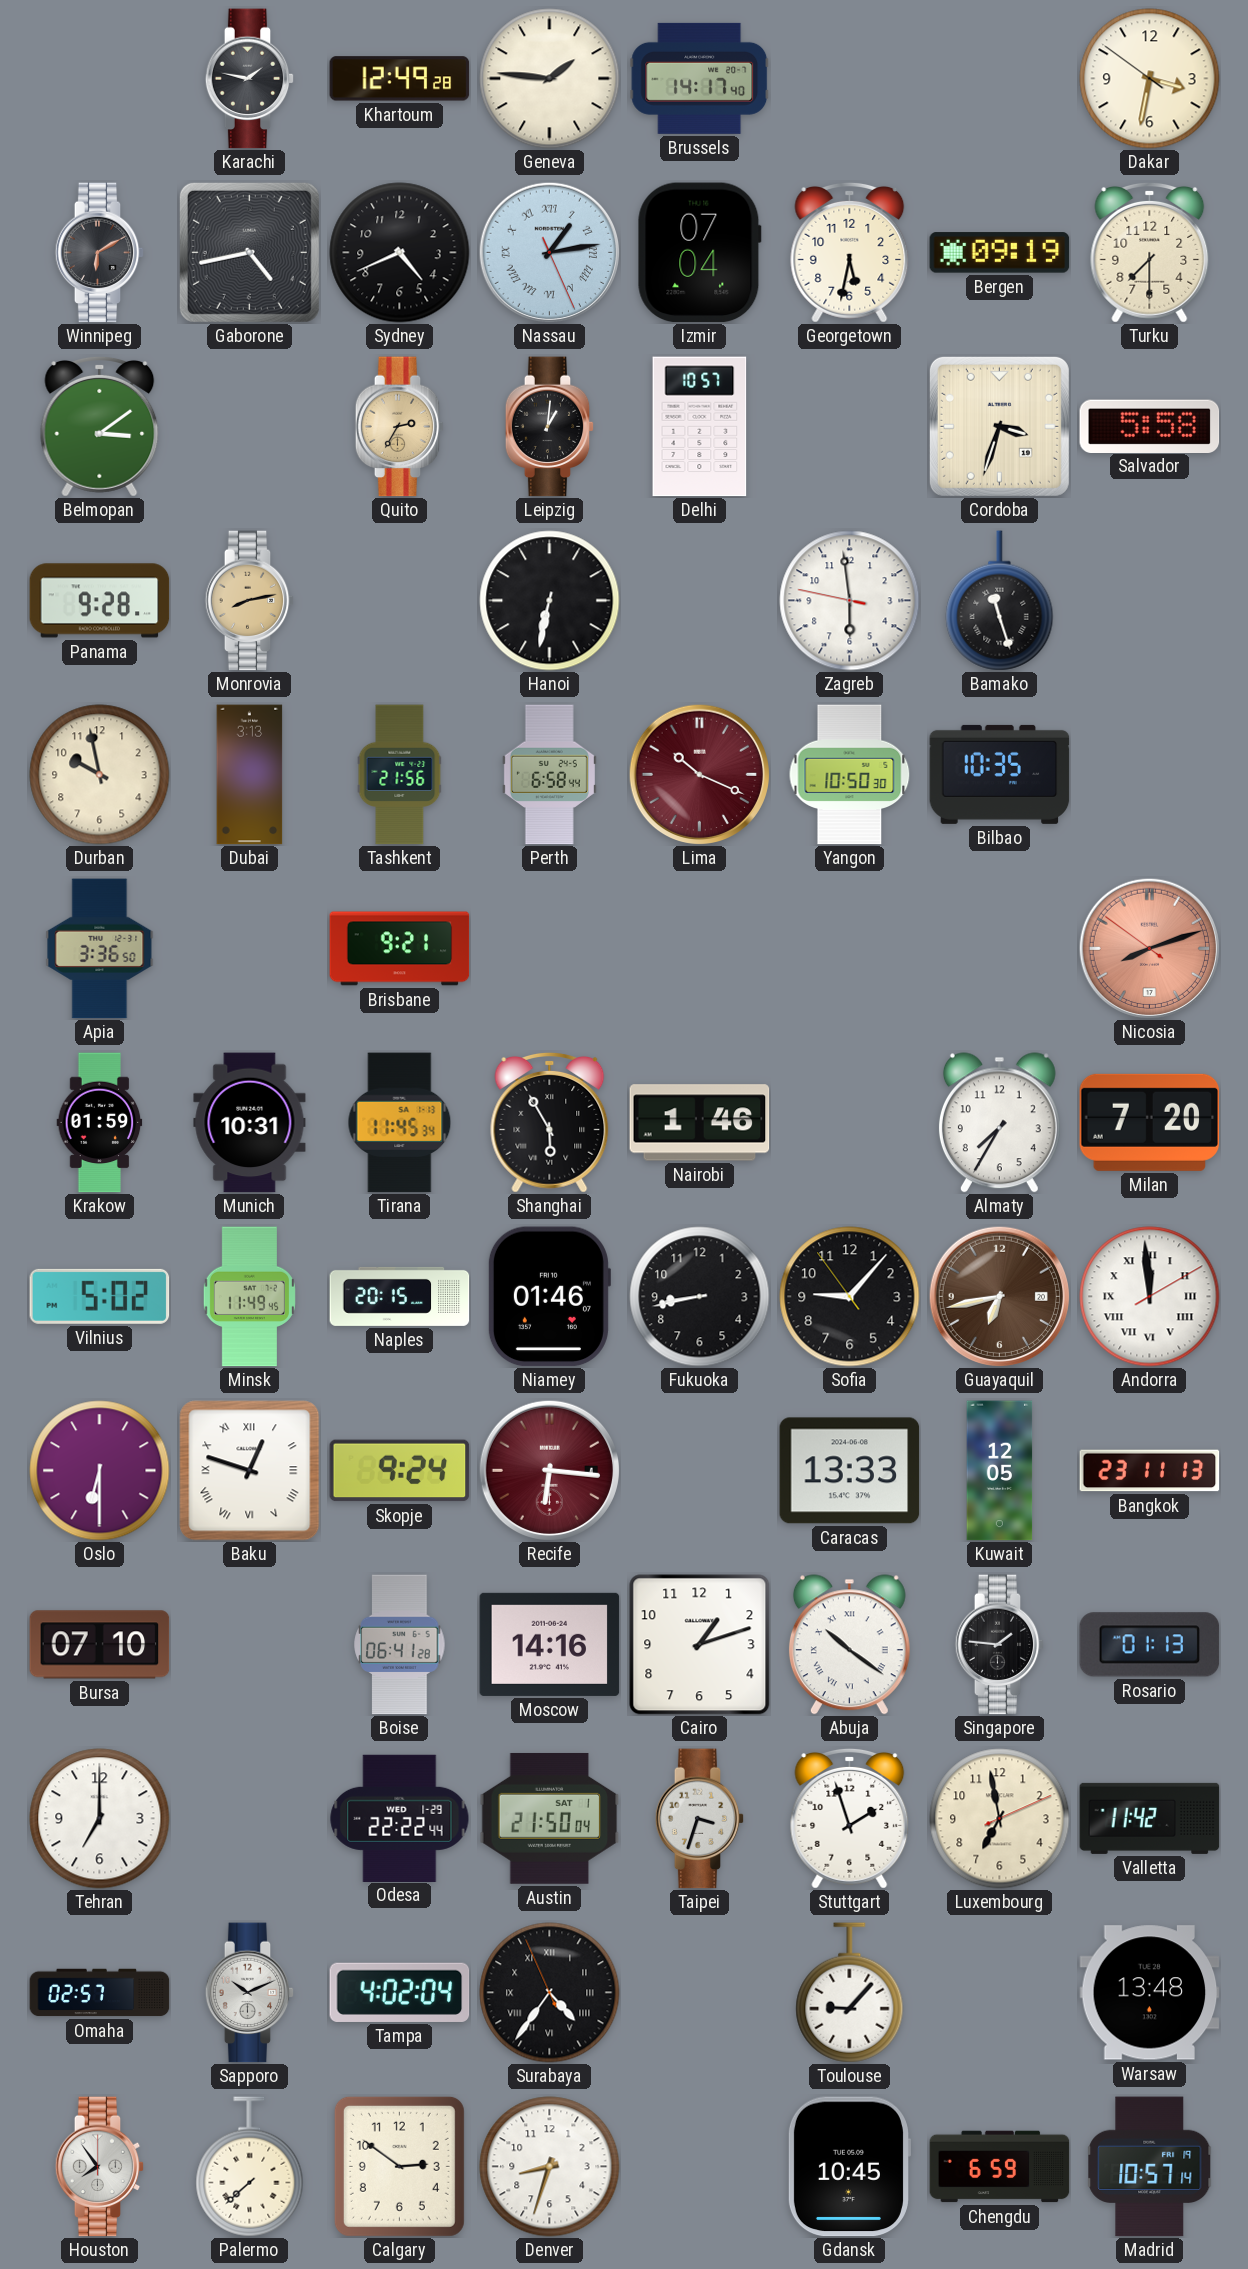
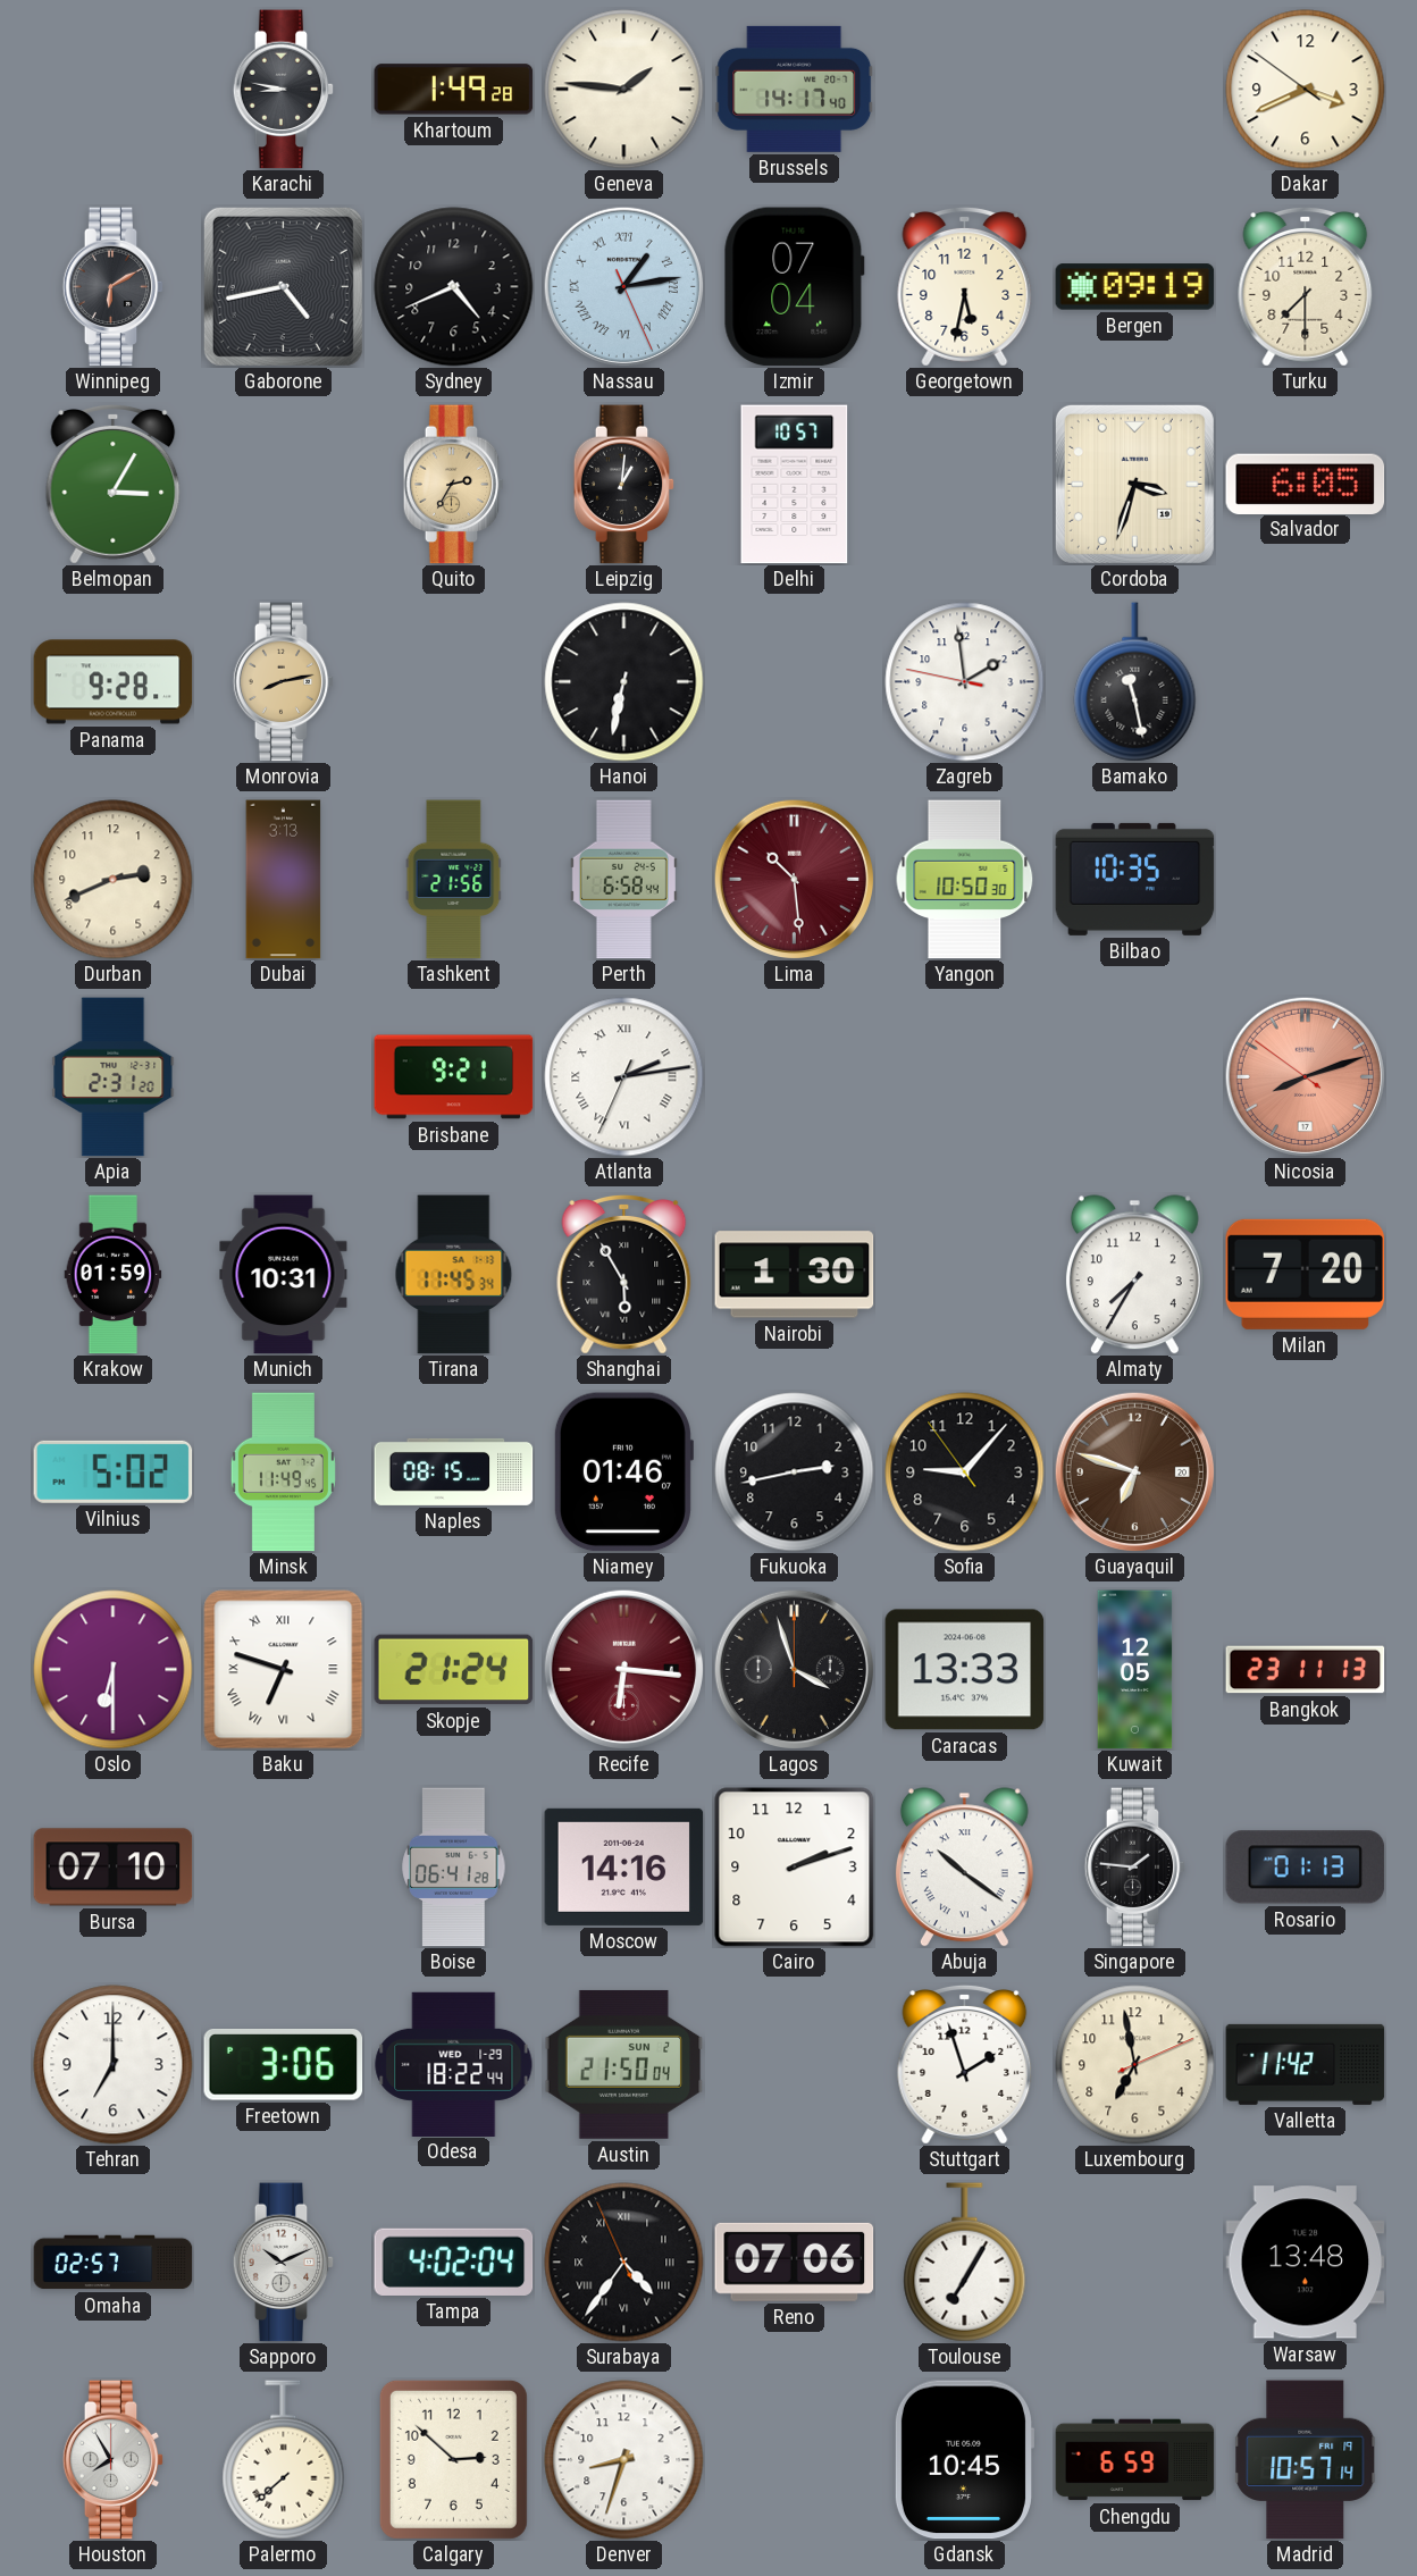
Karachi: 1:47 -> 8:47
Khartoum: 12:49 -> 1:49
Dakar: 3:31 -> 3:40
Belmopan: 3:09 -> 3:05
Salvador: 5:58 -> 6:05
Zagreb: 5:58 -> 1:58
Bamako: 11:27 -> 11:28
Durban: 9:58 -> 2:41
Lima: 10:19 -> 10:29
Apia: 3:36 -> 2:31
Atlanta: none -> 2:13
Nairobi: 1:46 -> 1:30
Naples: 20:15 -> 08:15
Fukuoka: 8:43 -> 2:43
Guayaquil: 6:43 -> 6:48
Andorra: 11:59 -> none
Baku: 12:48 -> 6:48
Skopje: 9:24 -> 21:24
Lagos: none -> 3:57
Cairo: 1:12 -> 2:12
Freetown: none -> 3:06
Odesa: 22:22 -> 18:22
Austin date: SAT 1 -> SUN 2
Taipei: 3:33 -> none
Reno: none -> 07:06
Toulouse: 9:07 -> 7:05
Houston: 7:54 -> 7:55
Calgary: 2:51 -> 2:52
